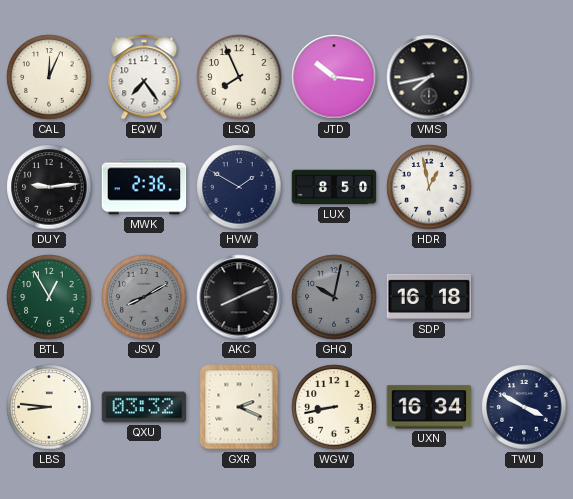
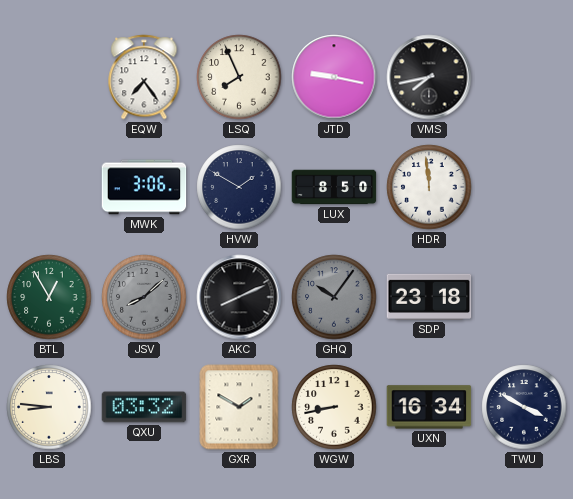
CAL: 12:04 -> none
JTD: 10:16 -> 9:17
DUY: 9:14 -> none
MWK: 2:36 -> 3:06
HDR: 12:58 -> 11:59
JSV: 8:10 -> 8:08
GHQ: 10:02 -> 10:06
SDP: 16:18 -> 23:18
GXR: 2:19 -> 1:50
